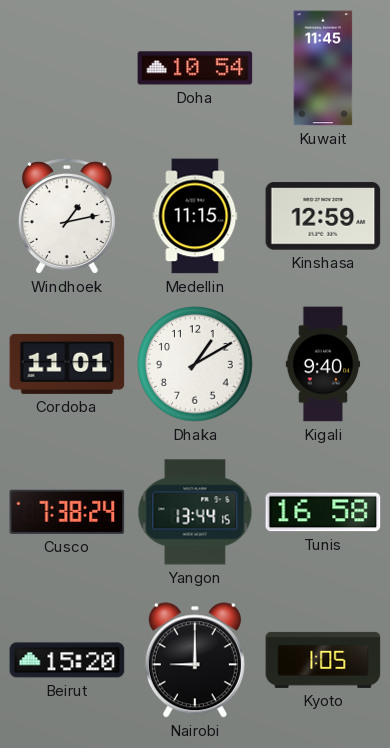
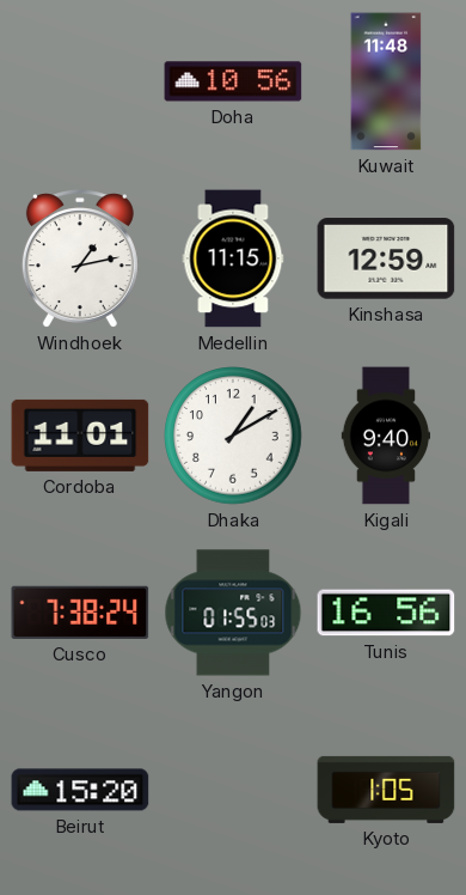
Doha: 10:54 -> 10:56
Kuwait: 11:45 -> 11:48
Yangon: 13:44 -> 01:55
Tunis: 16:58 -> 16:56
Nairobi: 9:00 -> none
